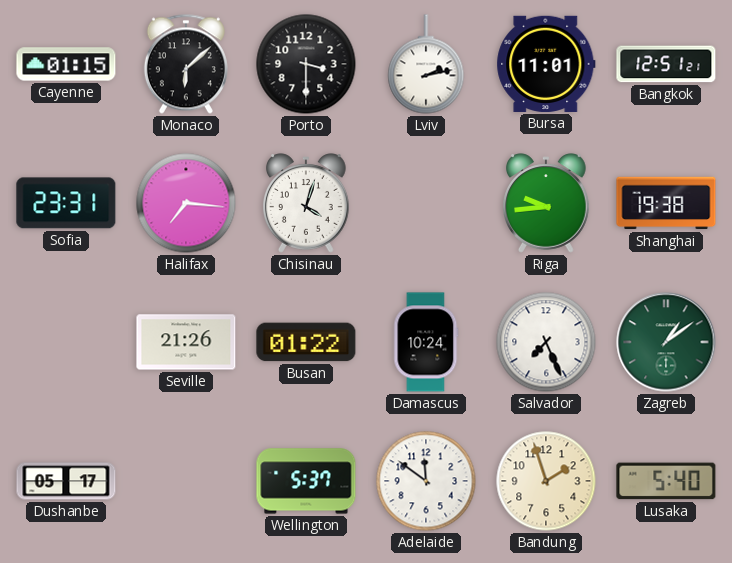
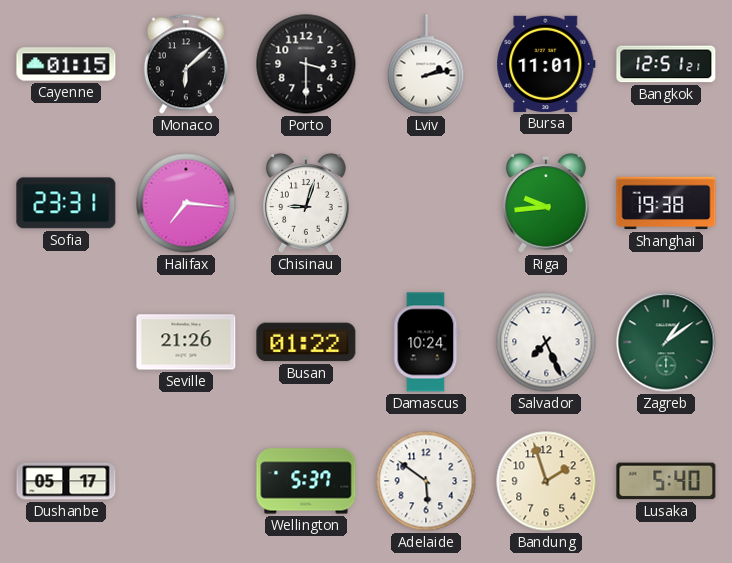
Chisinau: 4:03 -> 9:03
Adelaide: 11:51 -> 5:51
